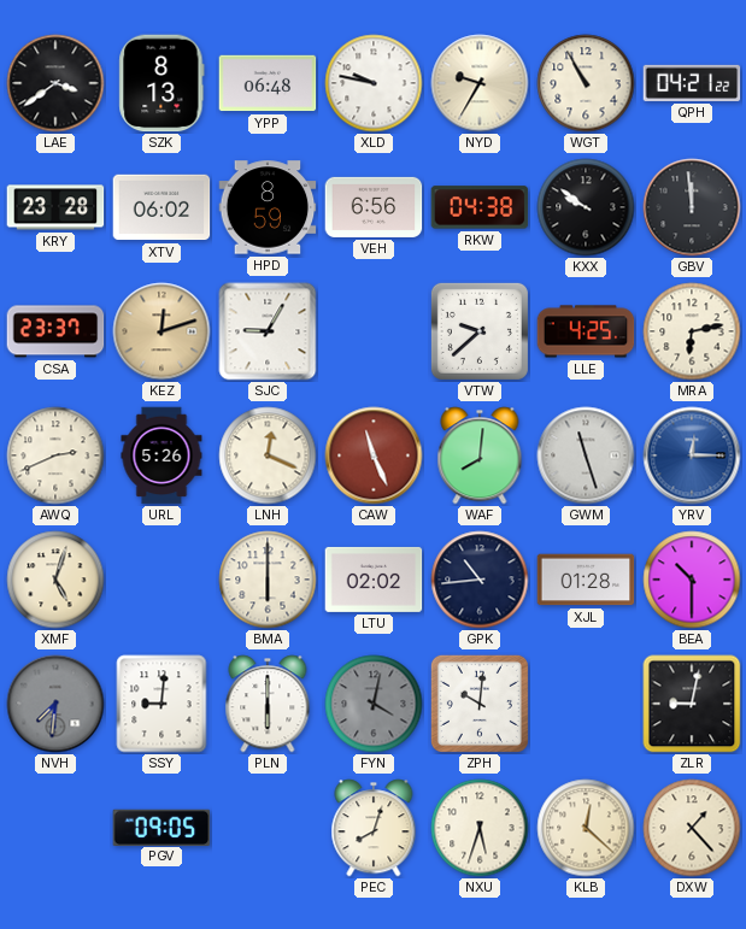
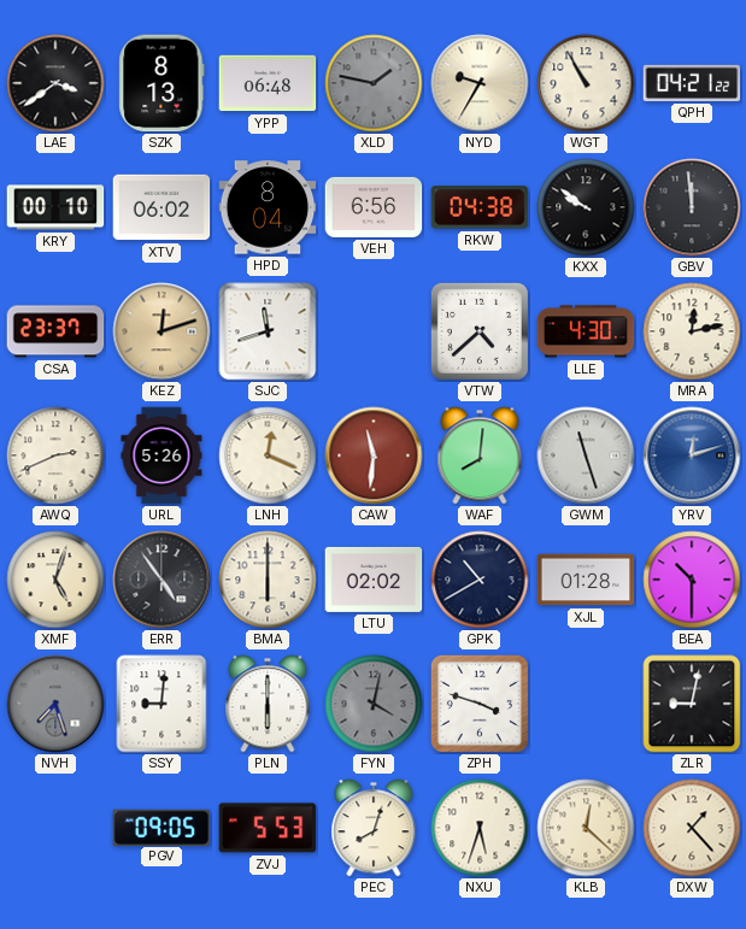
XLD: 9:47 -> 1:47
XLD dial: white -> grey
KRY: 23:28 -> 00:10
HPD: 8:59 -> 8:04
SJC: 9:05 -> 11:42
VTW: 9:38 -> 4:38
LLE: 4:25 -> 4:30
MRA: 6:13 -> 12:13
CAW: 11:26 -> 11:31
YRV: 12:15 -> 12:12
ERR: none -> 4:54
GPK: 10:44 -> 10:40
NVH: 7:31 -> 7:27
ZPH: 10:01 -> 3:48
ZVJ: none -> 5:53
